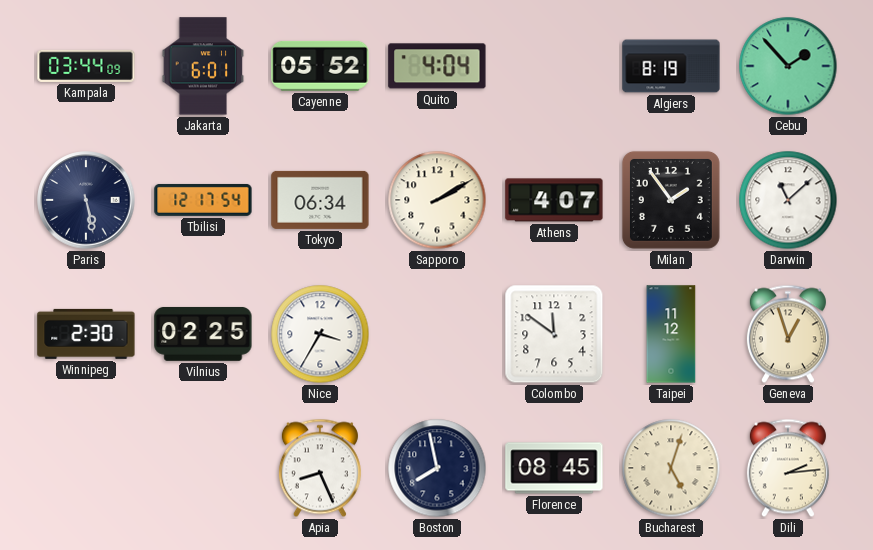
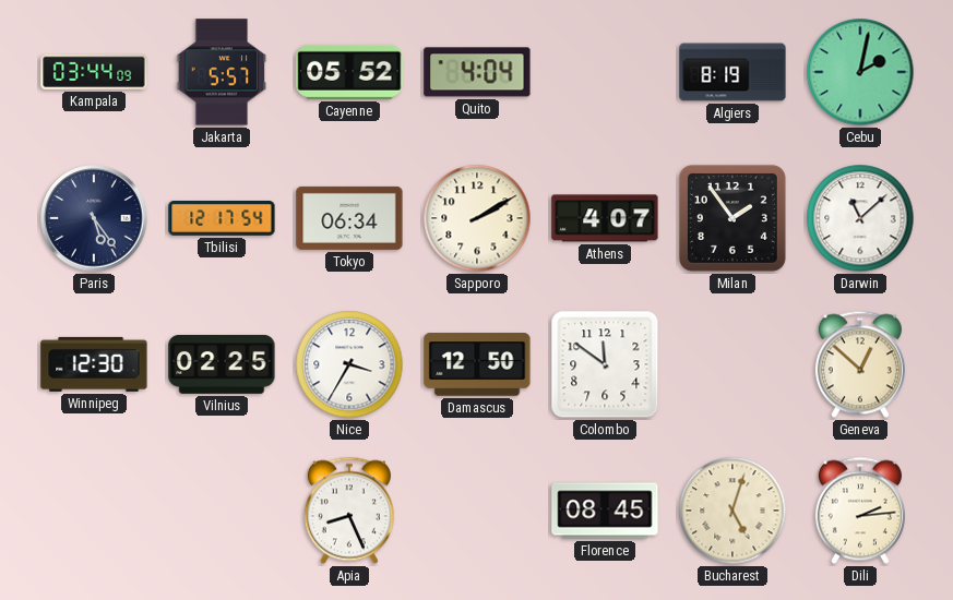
Jakarta: 6:01 -> 5:57
Cebu: 1:53 -> 2:02
Paris: 5:28 -> 5:24
Winnipeg: 2:30 -> 12:30
Damascus: none -> 12:50
Taipei: 11:12 -> none
Geneva: 12:57 -> 12:52
Boston: 7:58 -> none
